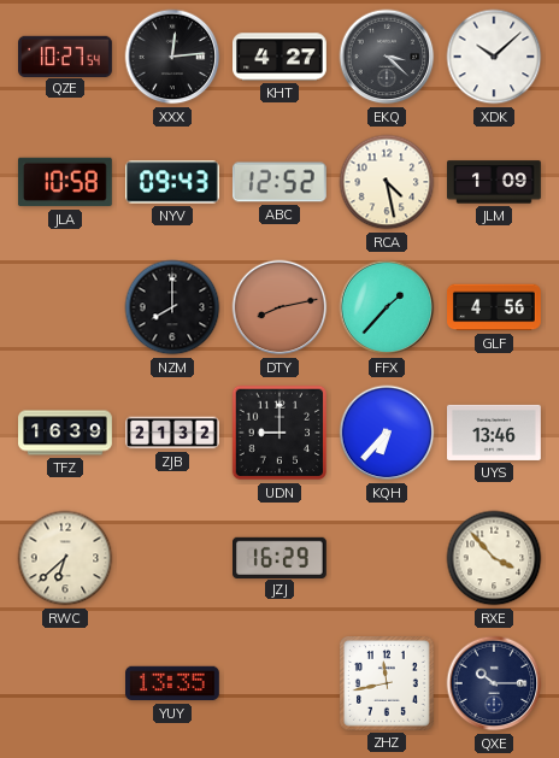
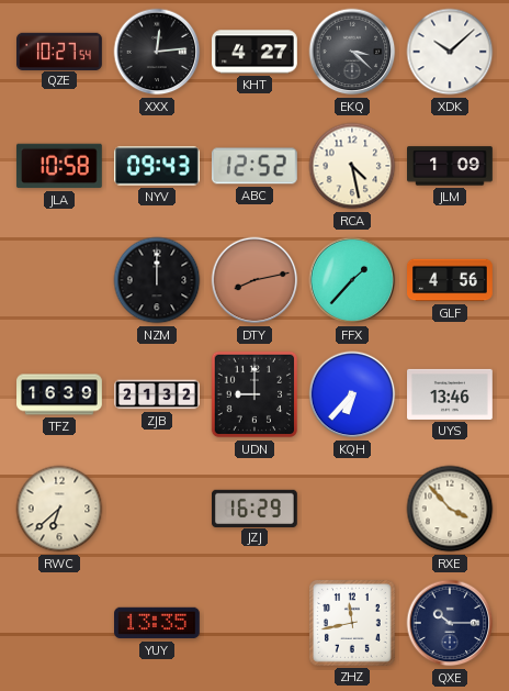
NZM: 8:00 -> 12:00
